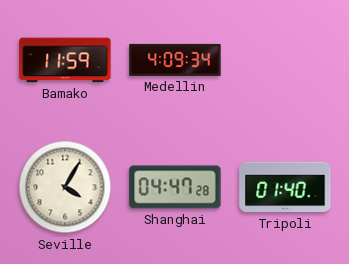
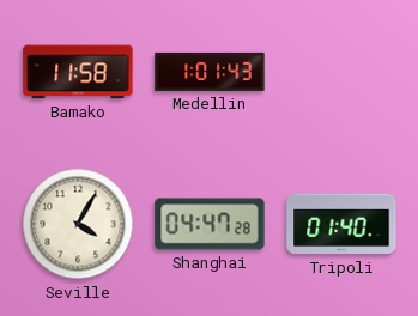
Bamako: 11:59 -> 11:58
Medellin: 4:09 -> 1:01
